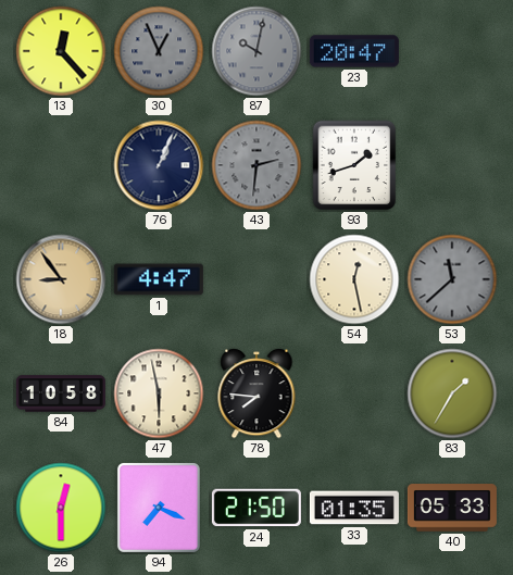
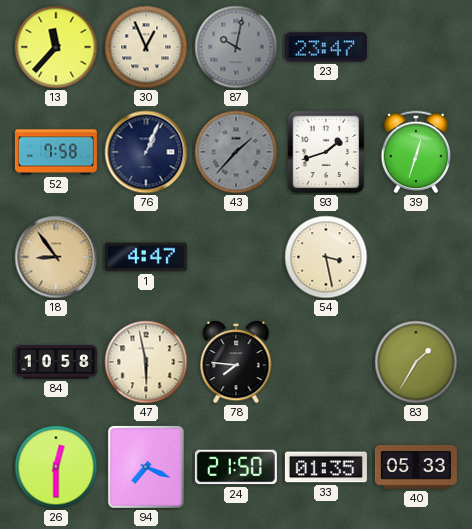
13: 12:23 -> 11:37
30 dial: grey -> cream
23: 20:47 -> 23:47
52: none -> 7:58
43: 2:31 -> 1:37
39: none -> 12:33
54: 12:28 -> 3:28
53: 11:38 -> none
